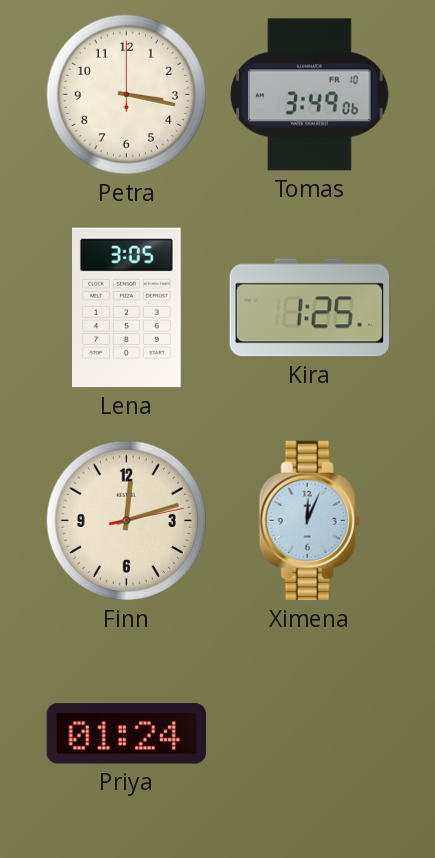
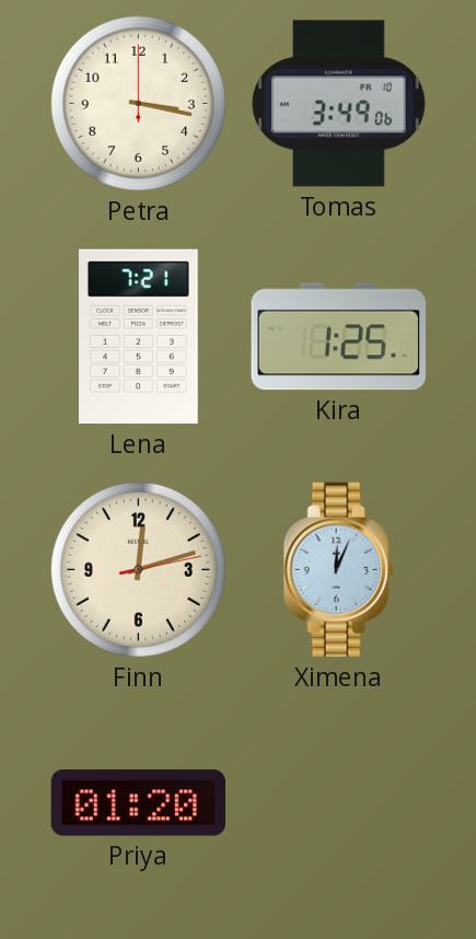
Lena: 3:05 -> 7:21
Priya: 01:24 -> 01:20
